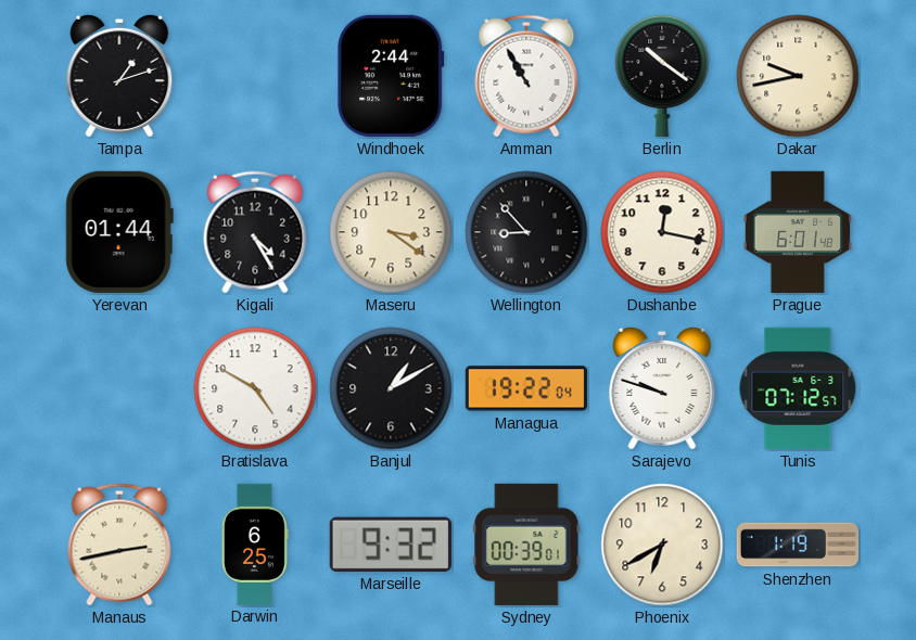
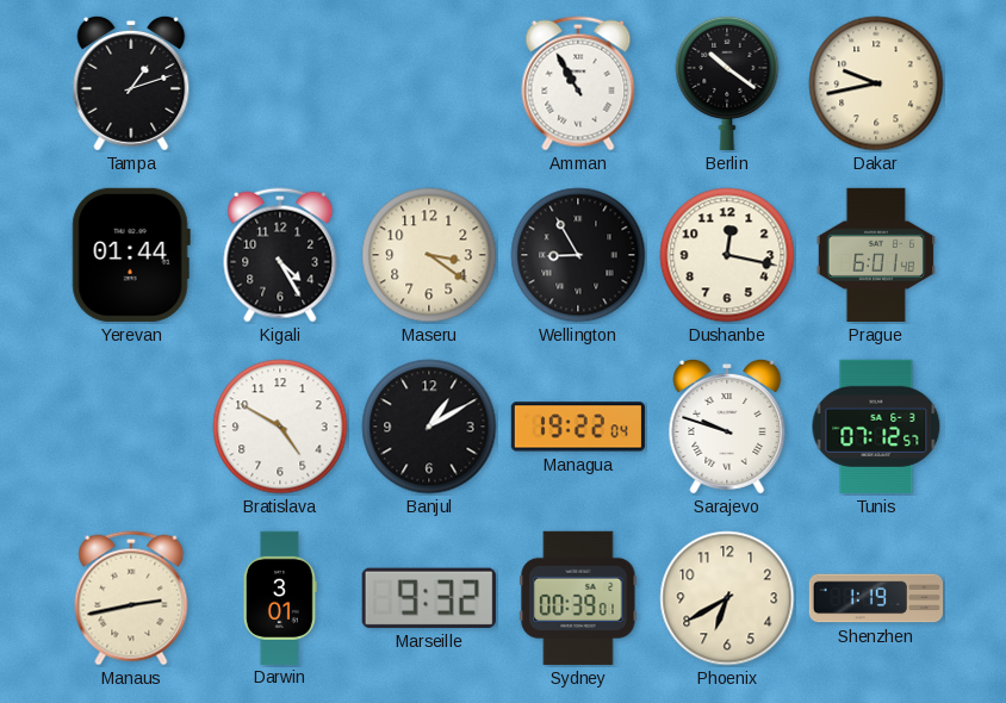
Windhoek: 2:44 -> none
Wellington: 8:53 -> 8:55
Darwin: 6:25 -> 3:01
